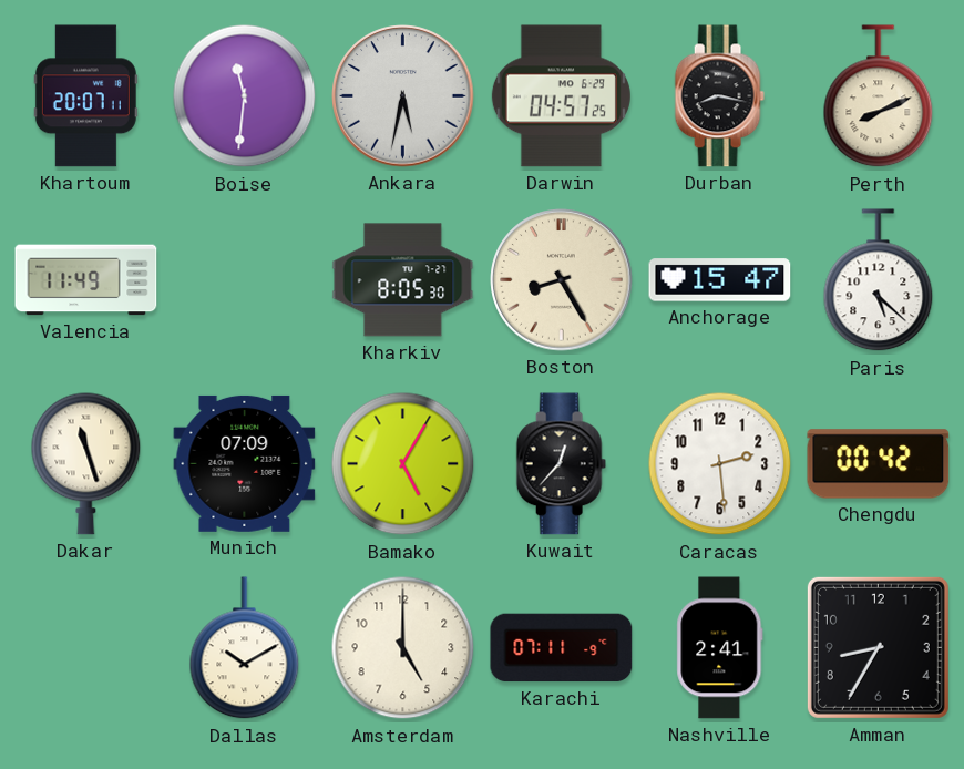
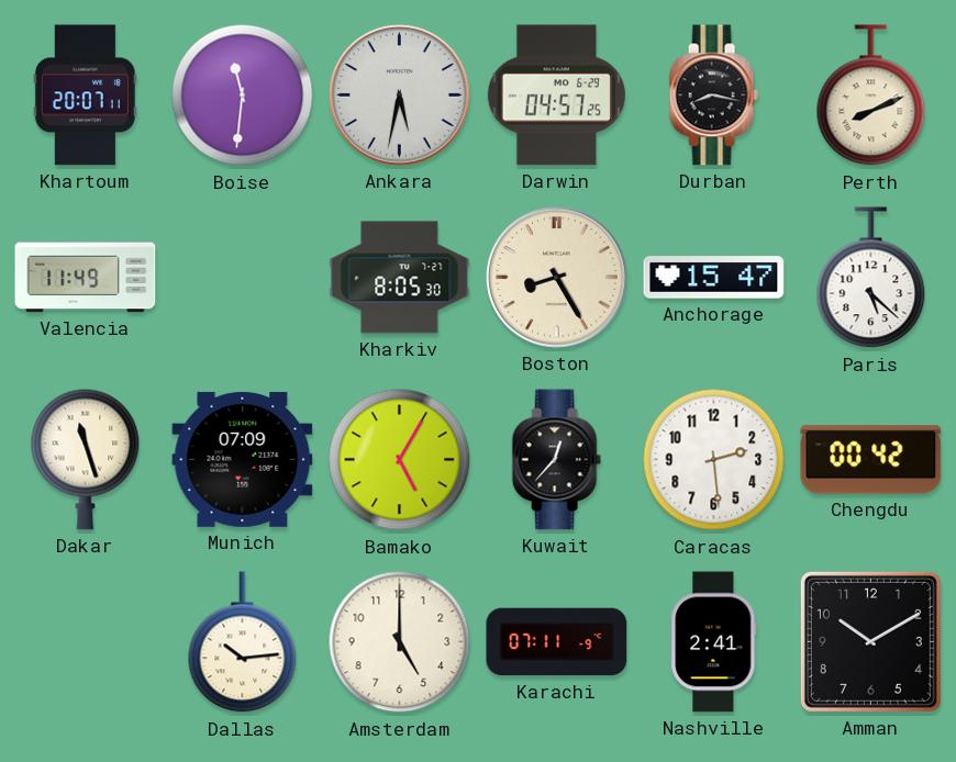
Dallas: 10:10 -> 10:14
Amman: 8:35 -> 10:10
